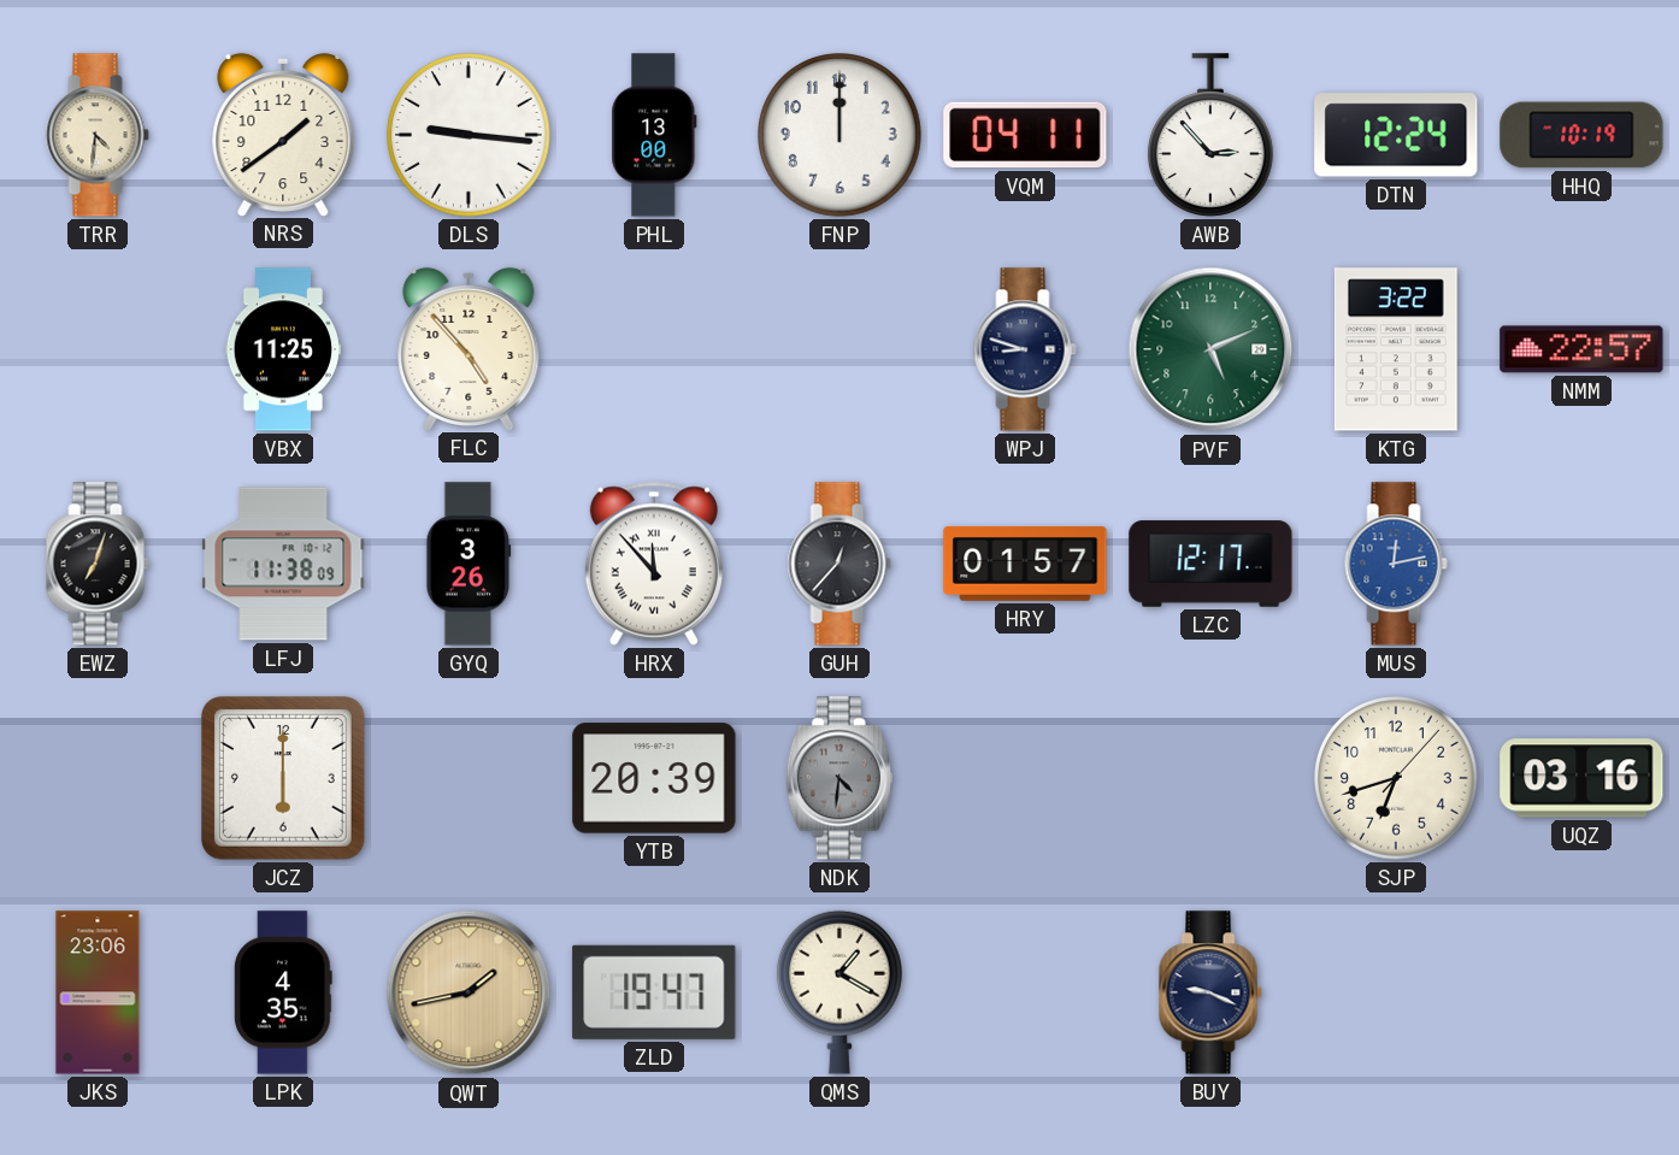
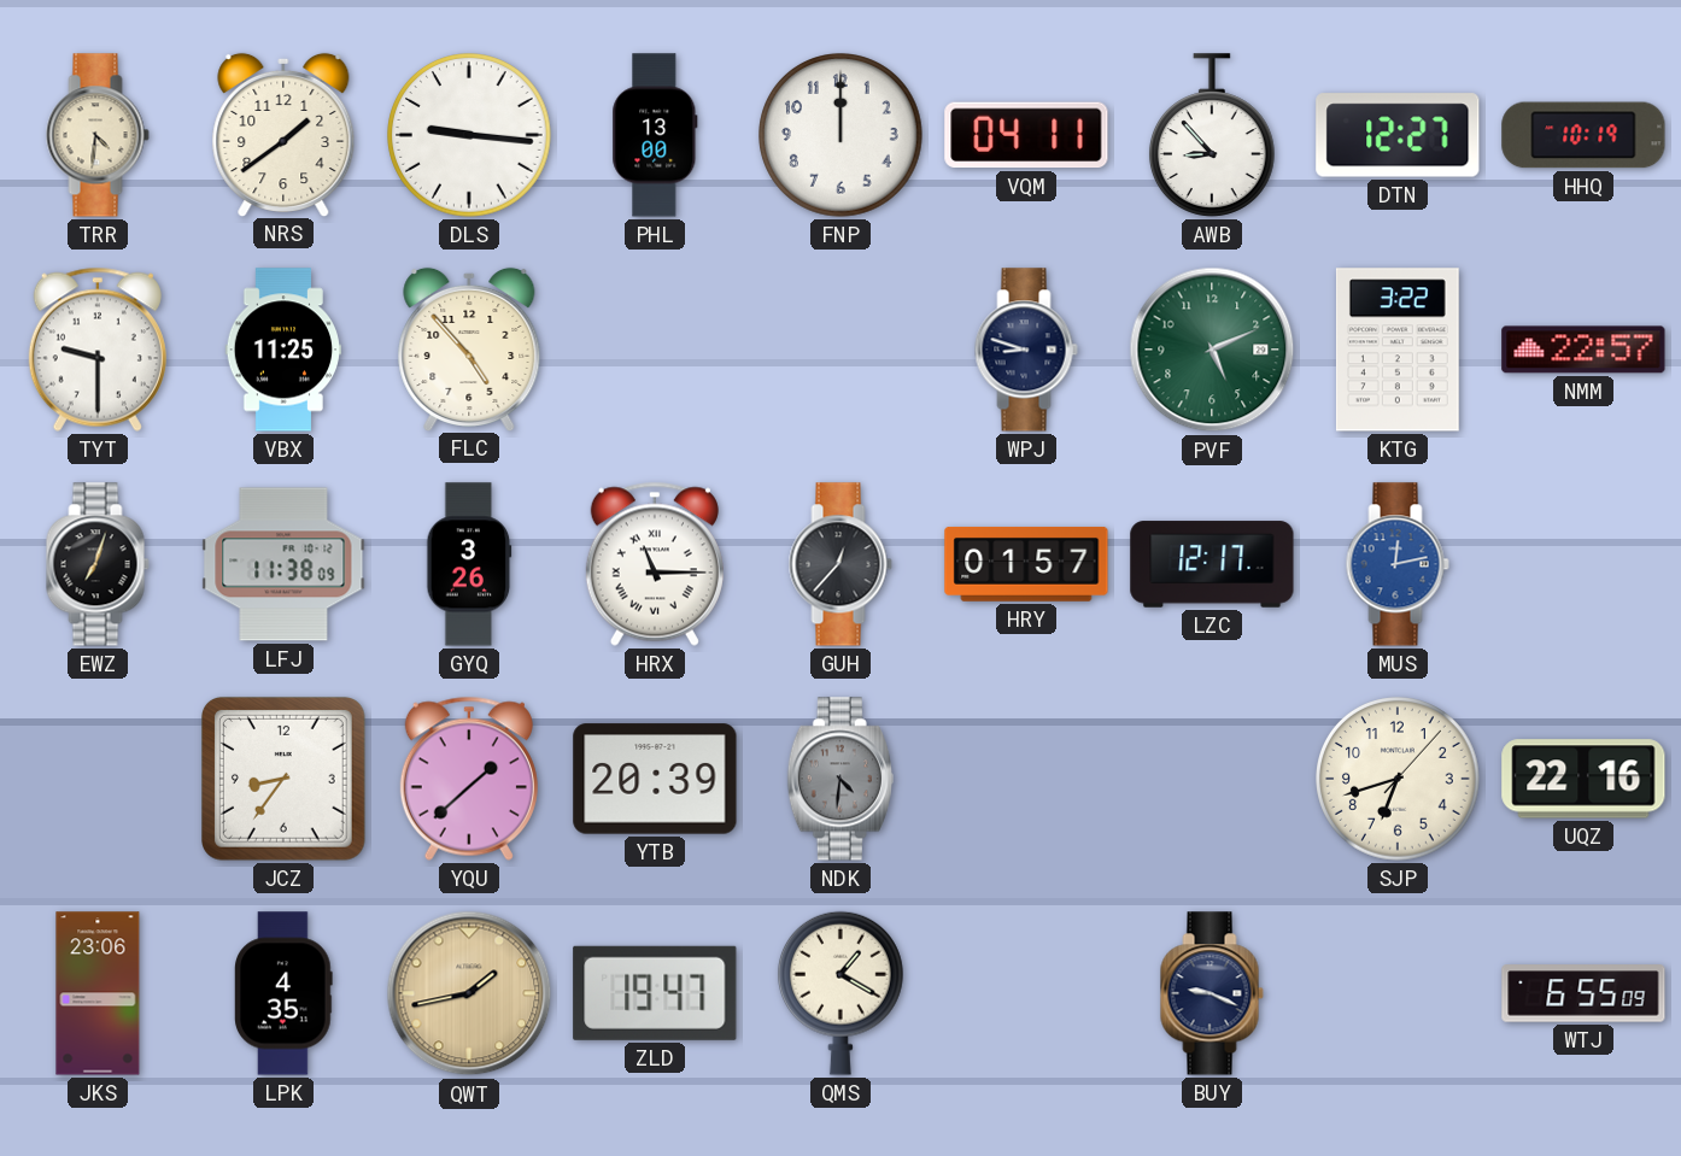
AWB: 2:53 -> 8:53
DTN: 12:24 -> 12:27
TYT: none -> 9:30
HRX: 11:53 -> 11:15
JCZ: 6:00 -> 8:36
YQU: none -> 1:38
UQZ: 03:16 -> 22:16
WTJ: none -> 6:55
